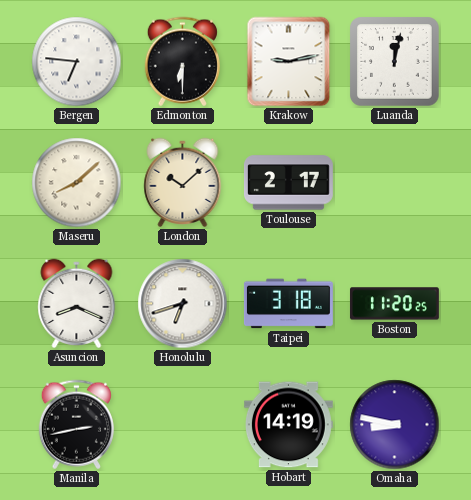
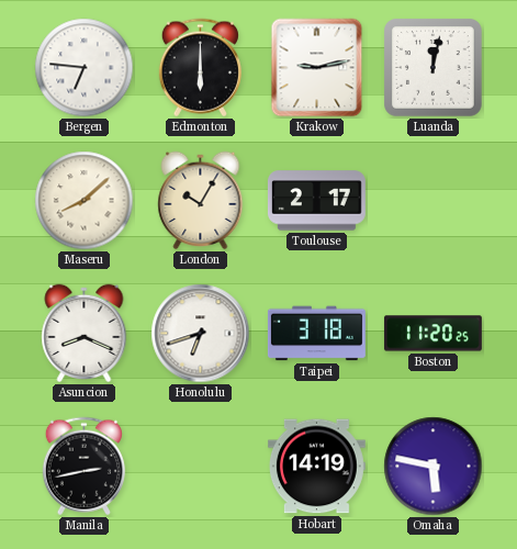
Edmonton: 6:30 -> 6:00
London: 10:08 -> 10:05
Omaha: 8:47 -> 5:47
